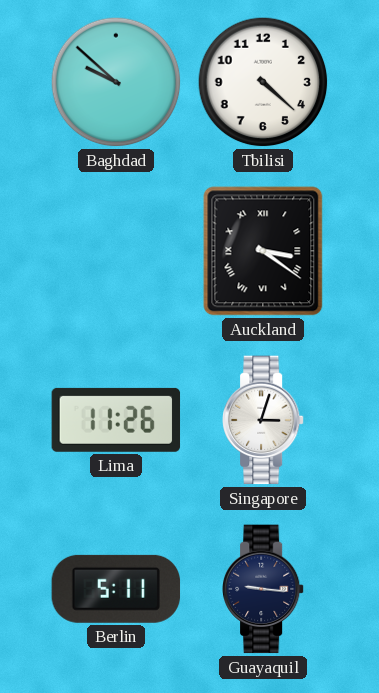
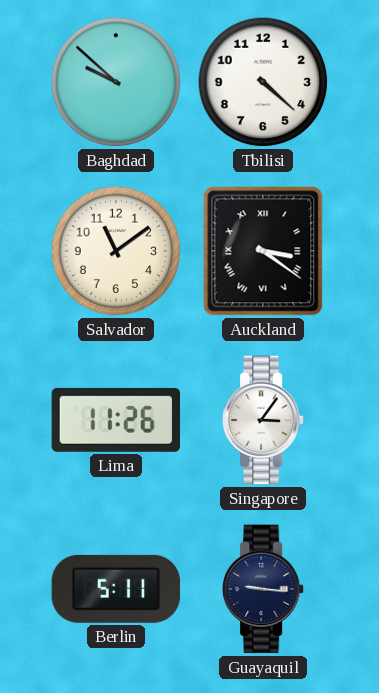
Salvador: none -> 11:09
Singapore: 3:03 -> 3:06
